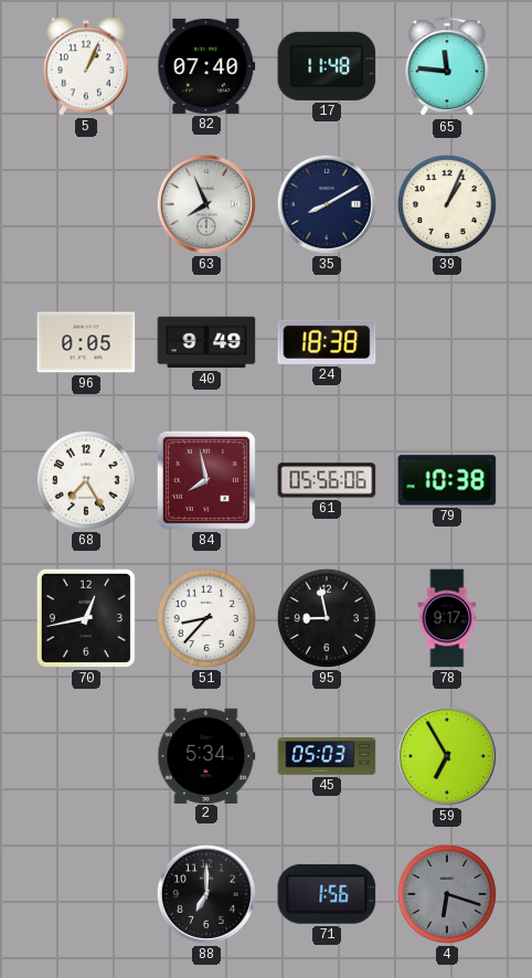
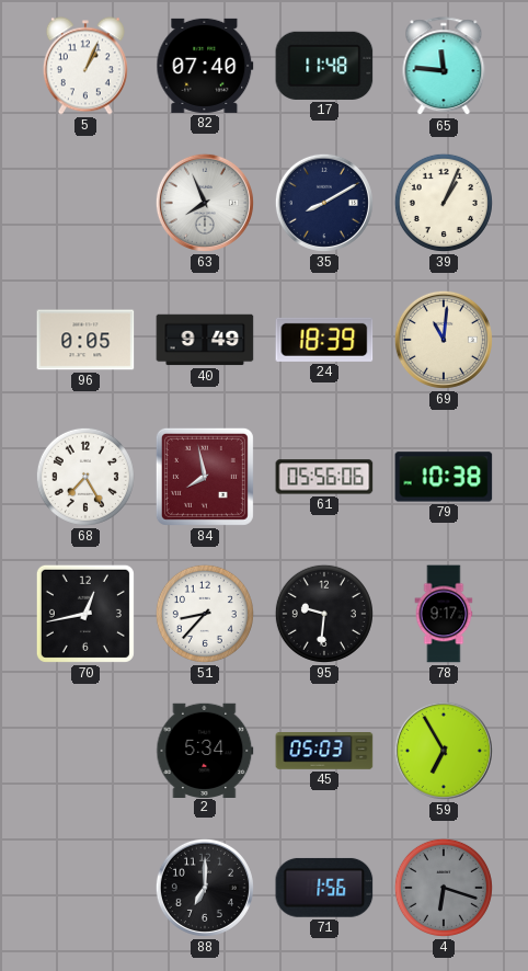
24: 18:38 -> 18:39
69: none -> 11:01
95: 8:58 -> 9:31
